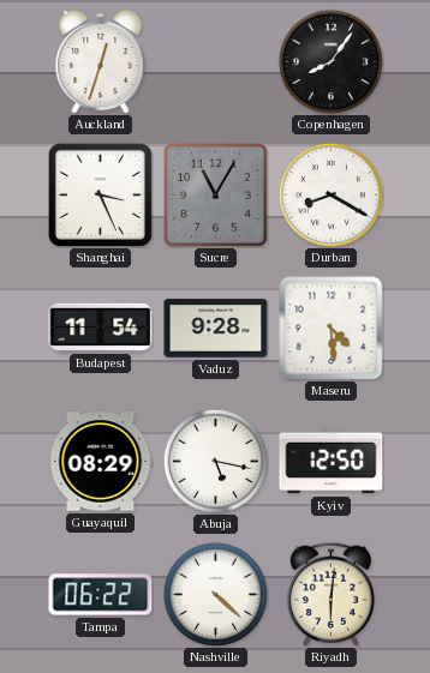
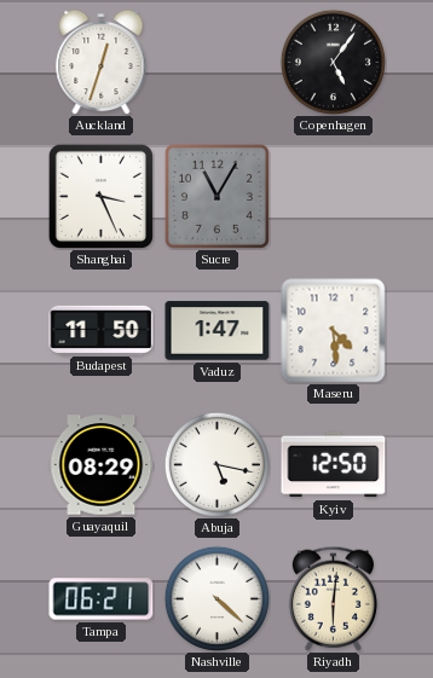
Copenhagen: 8:06 -> 5:06
Durban: 8:20 -> none
Budapest: 11:54 -> 11:50
Vaduz: 9:28 -> 1:47
Tampa: 06:22 -> 06:21
